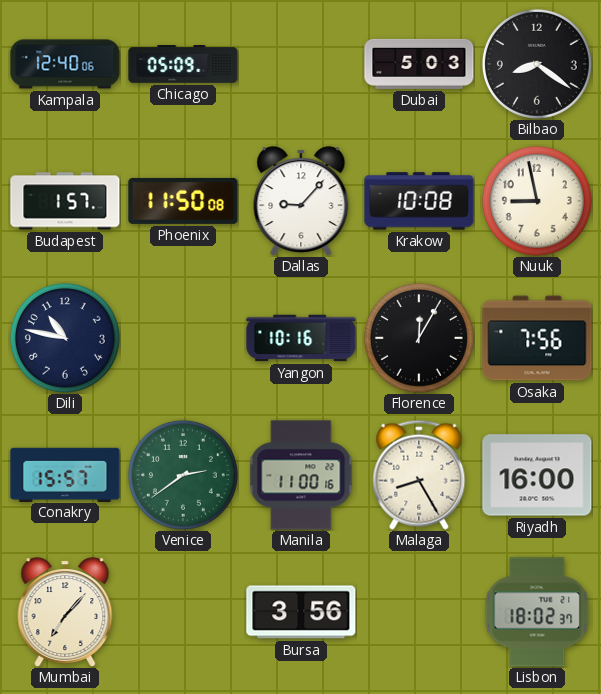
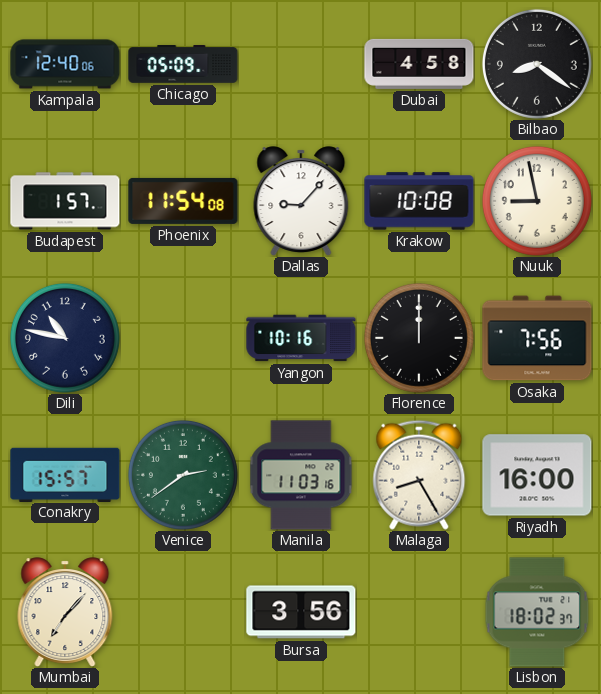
Dubai: 5:03 -> 4:58
Phoenix: 11:50 -> 11:54
Florence: 12:05 -> 12:00
Manila: 11:00 -> 11:03
